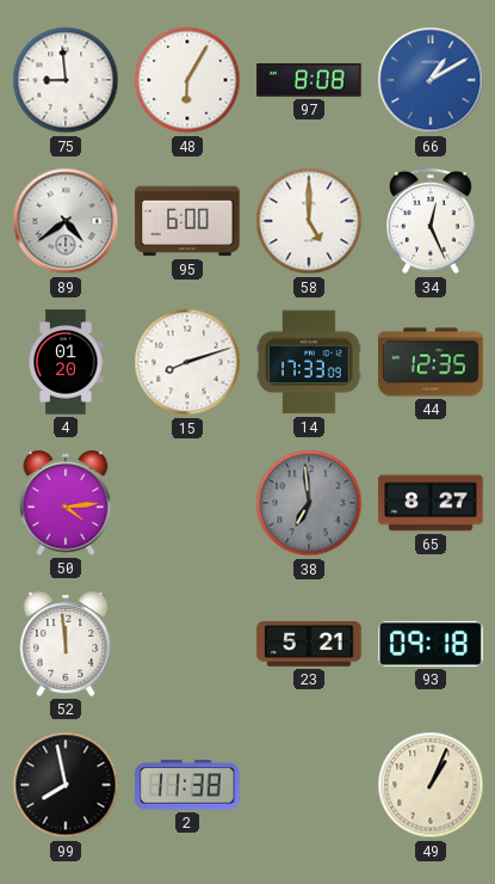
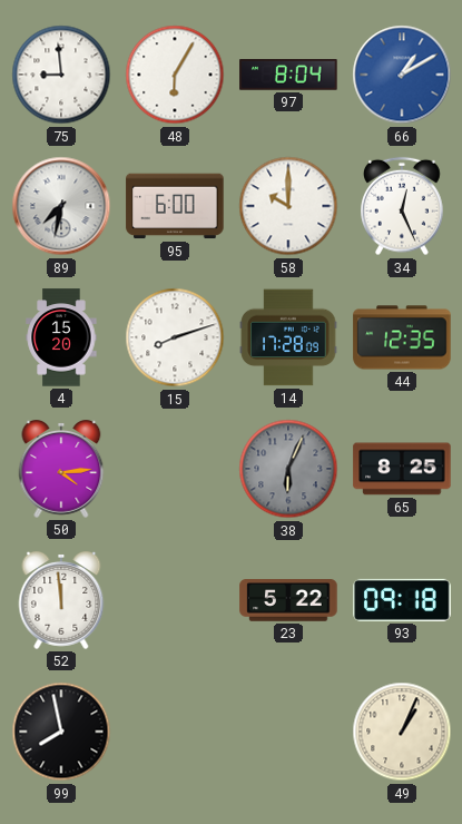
97: 8:08 -> 8:04
89: 4:39 -> 7:32
58: 5:00 -> 10:00
4: 01:20 -> 15:20
14: 17:33 -> 17:28
38: 6:59 -> 6:04
65: 8:27 -> 8:25
23: 5:21 -> 5:22
2: 11:38 -> none
